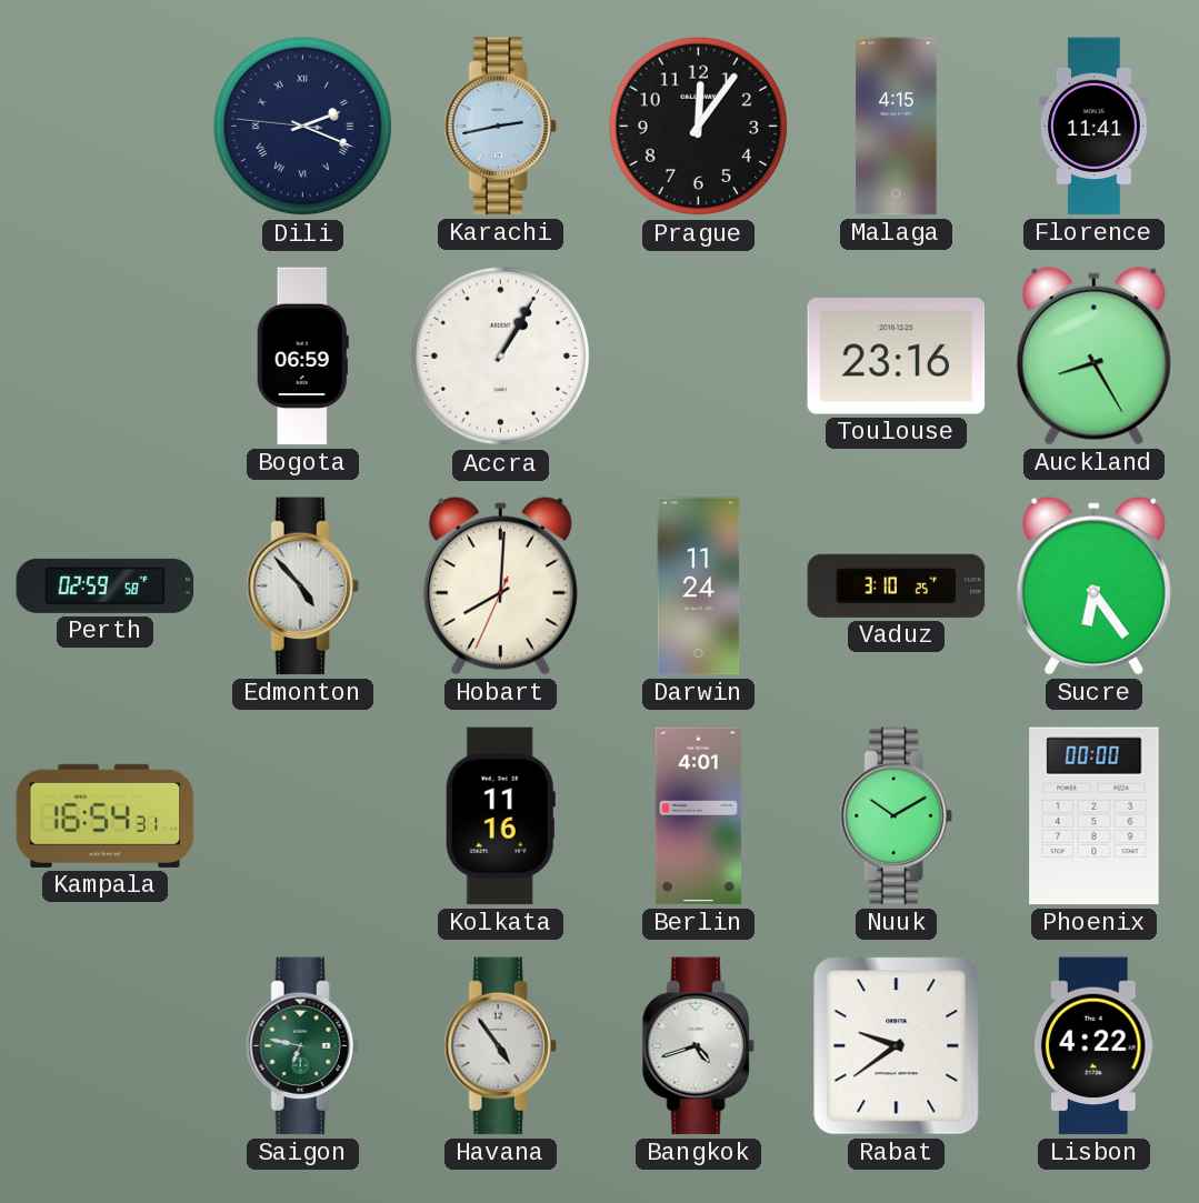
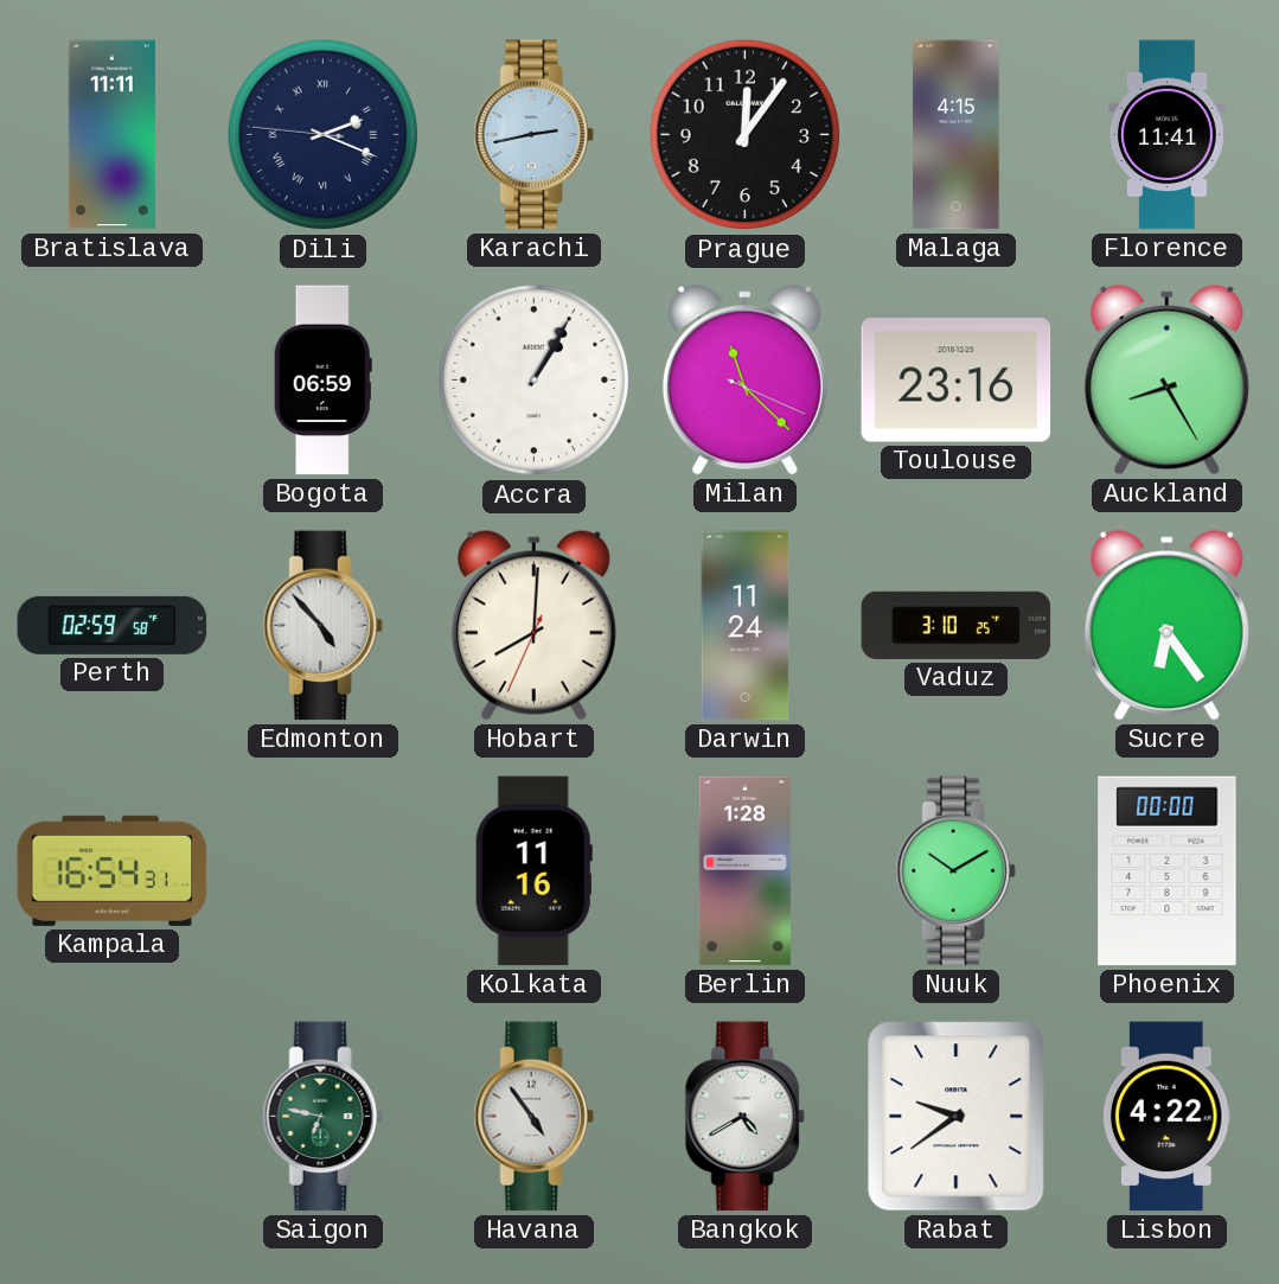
Bratislava: none -> 11:11
Milan: none -> 11:22
Berlin: 4:01 -> 1:28
Bangkok: 4:42 -> 4:40
